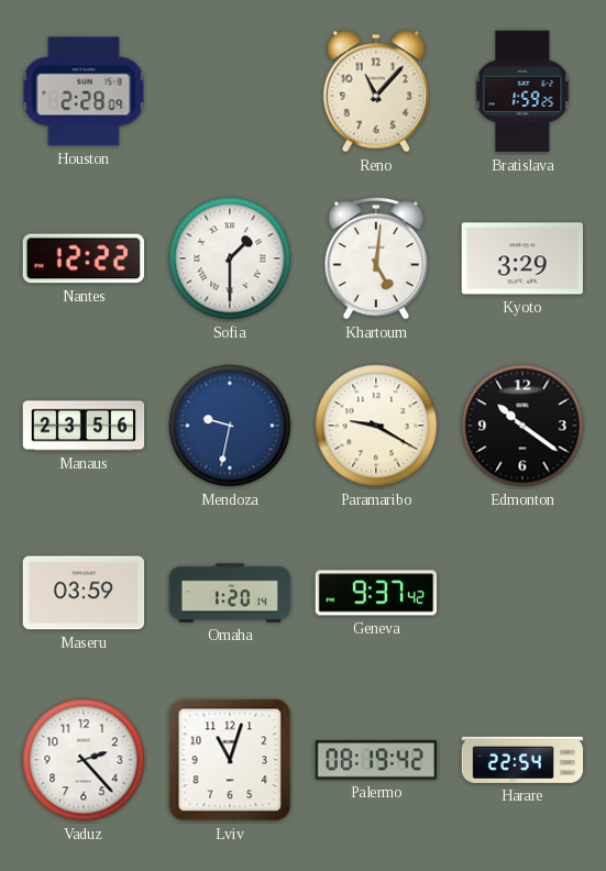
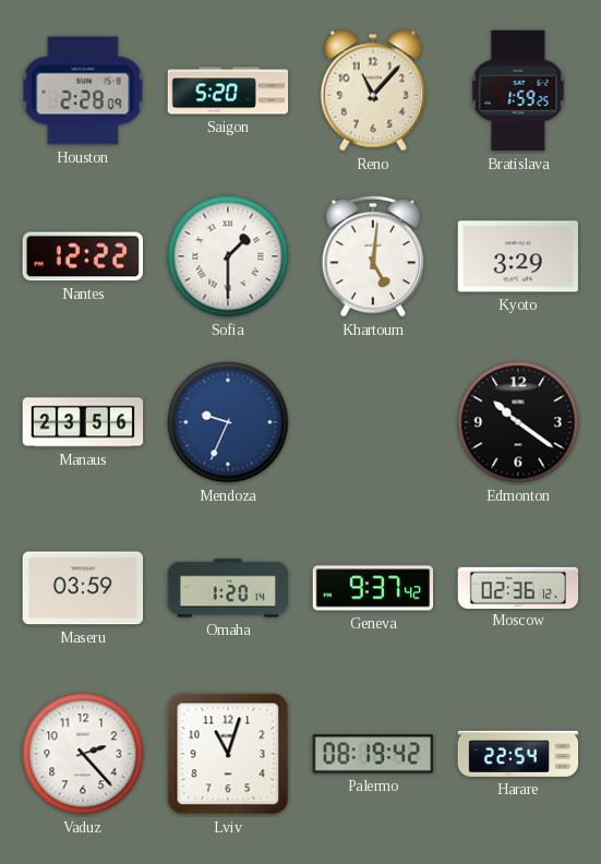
Saigon: none -> 5:20
Mendoza: 9:32 -> 9:34
Paramaribo: 9:20 -> none
Moscow: none -> 02:36
